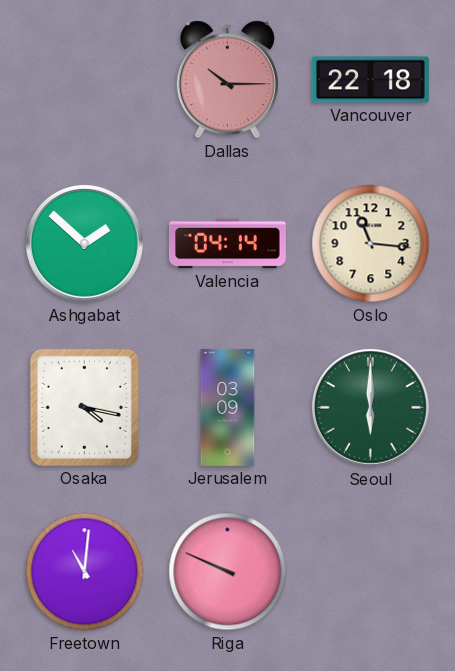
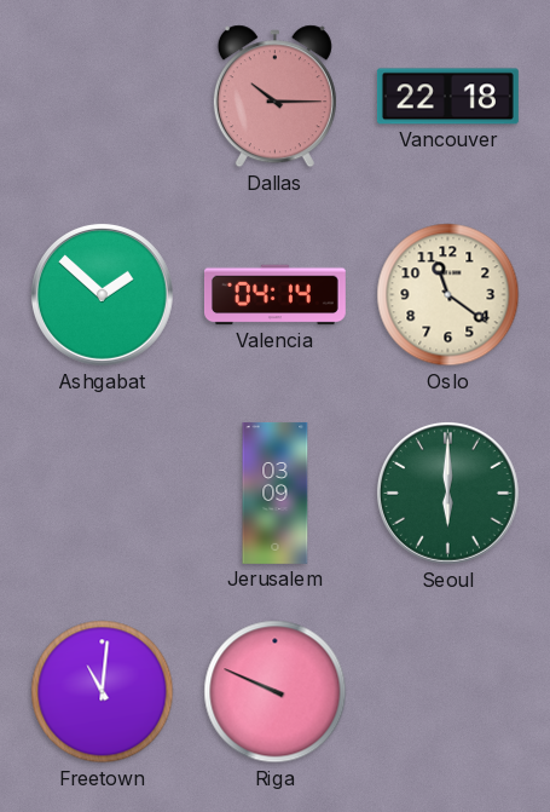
Oslo: 11:16 -> 11:21
Osaka: 4:17 -> none
